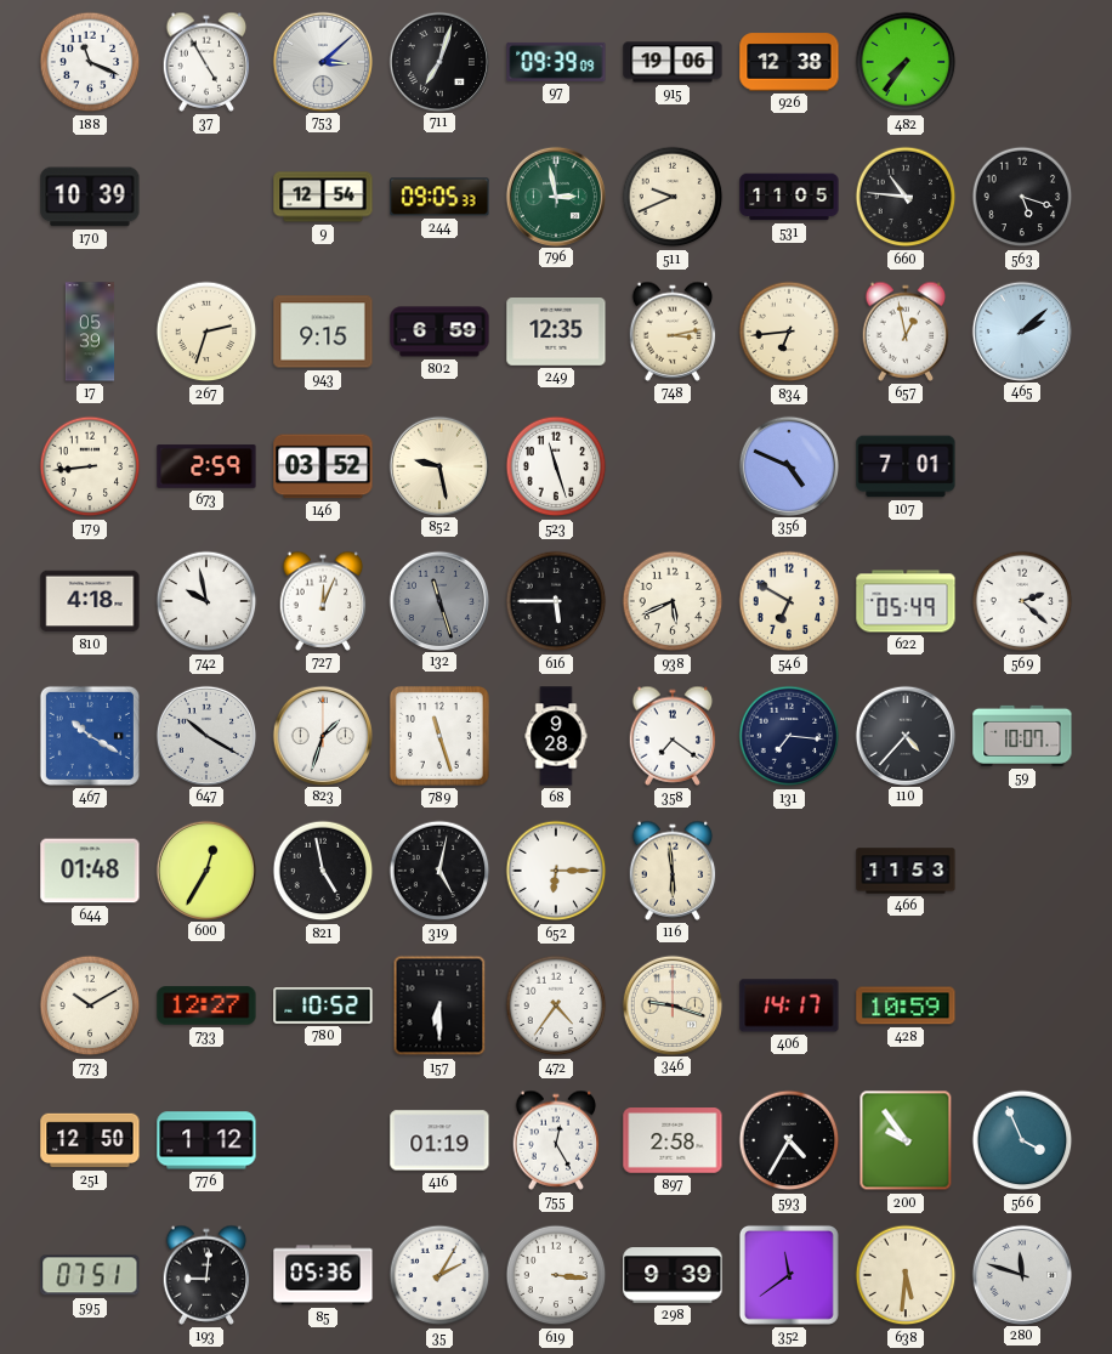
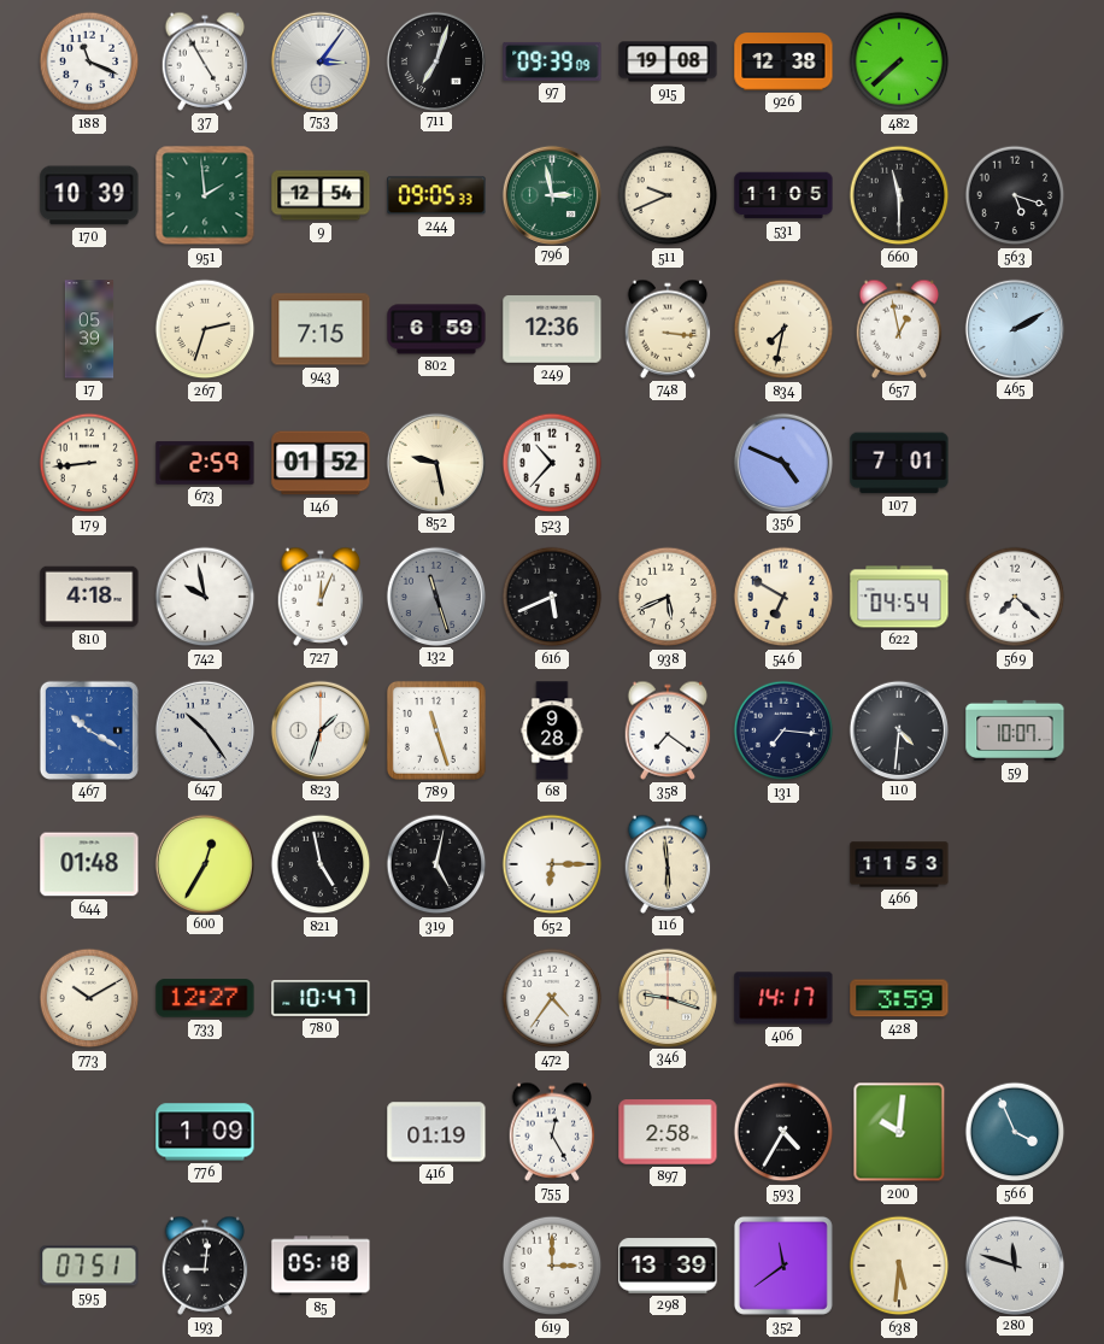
753: 3:08 -> 3:06
915: 19:06 -> 19:08
482: 7:36 -> 7:38
951: none -> 1:59
660: 10:46 -> 11:30
943: 9:15 -> 7:15
249: 12:35 -> 12:36
748: 3:13 -> 3:16
834: 6:44 -> 7:32
465: 2:08 -> 2:10
146: 03:52 -> 01:52
523: 11:27 -> 10:37
616: 5:45 -> 5:41
622: 05:49 -> 04:54
569: 2:22 -> 7:22
647: 10:20 -> 10:24
110: 4:37 -> 4:31
780: 10:52 -> 10:47
157: 6:30 -> none
428: 10:59 -> 3:59
251: 12:50 -> none
776: 1:12 -> 1:09
200: 9:54 -> 10:01
85: 05:36 -> 05:18
35: 2:05 -> none
619: 3:16 -> 3:00
298: 9:39 -> 13:39
